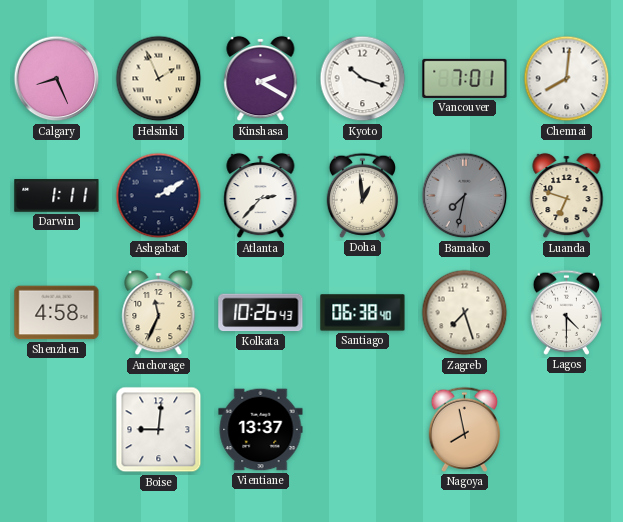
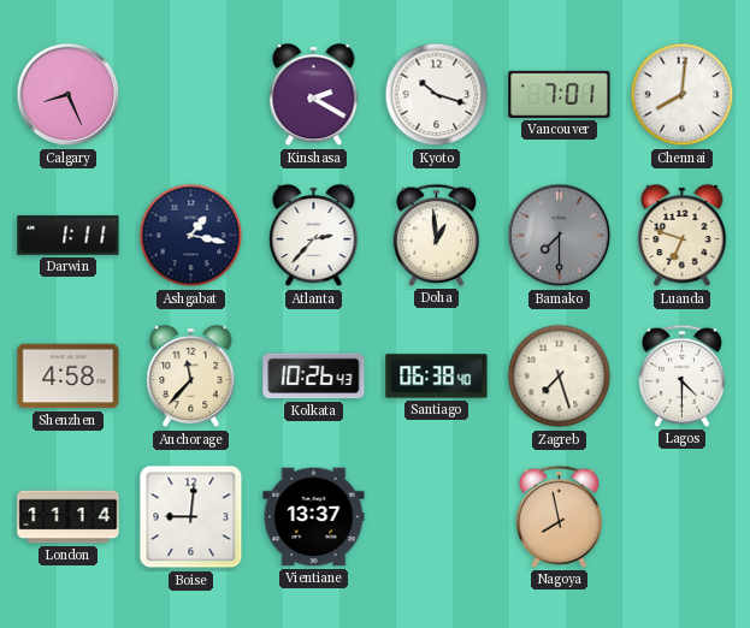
Helsinki: 1:56 -> none
Ashgabat: 2:10 -> 1:17
Bamako: 7:32 -> 7:30
Anchorage: 11:34 -> 11:37
London: none -> 11:14
